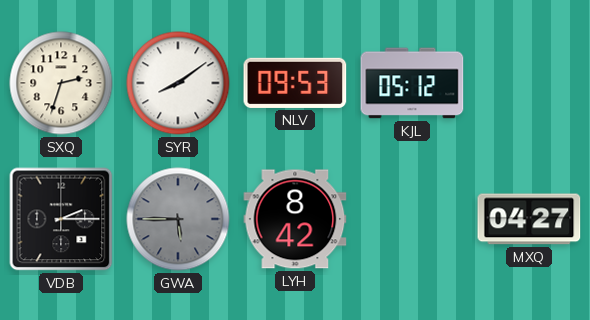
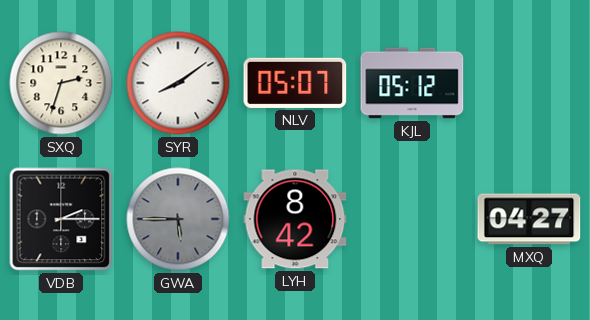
NLV: 09:53 -> 05:07
